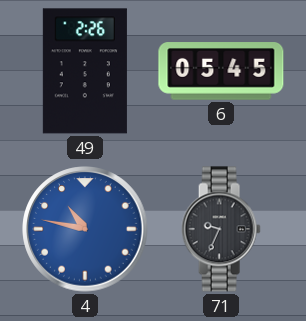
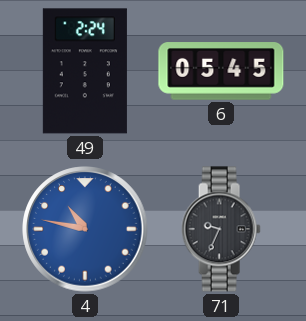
49: 2:26 -> 2:24
